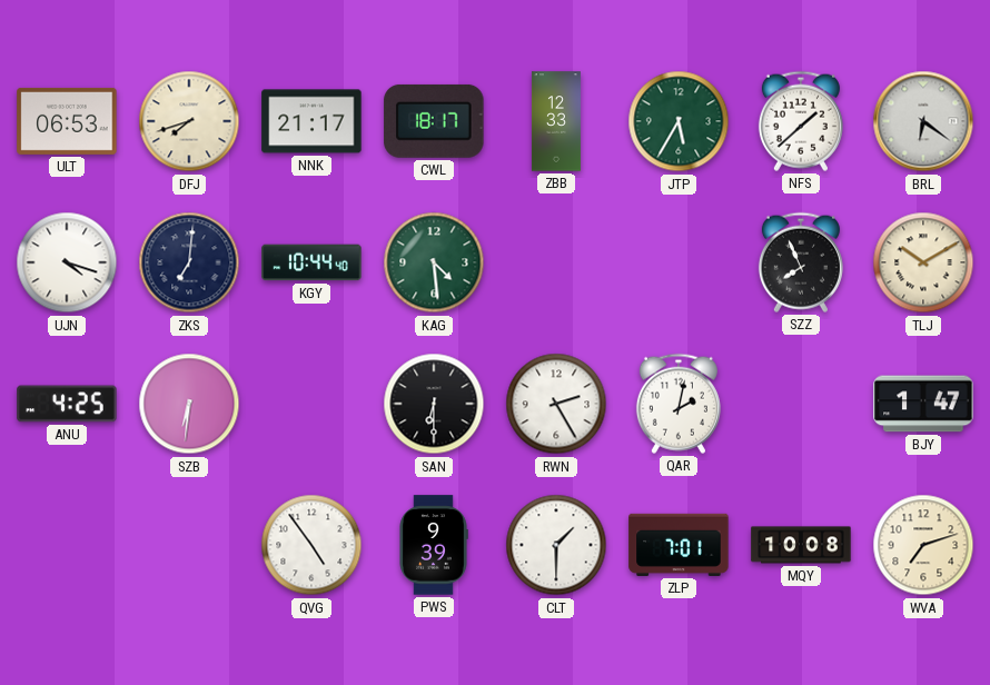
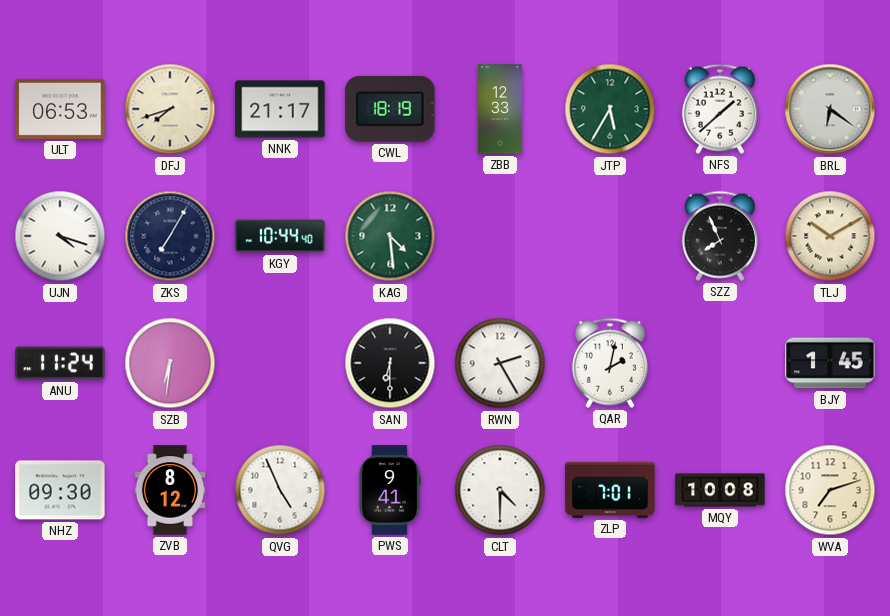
CWL: 18:17 -> 18:19
ZKS: 7:01 -> 7:05
ANU: 4:25 -> 11:24
BJY: 1:47 -> 1:45
NHZ: none -> 09:30
ZVB: none -> 8:12
QVG: 4:54 -> 4:56
PWS: 9:39 -> 9:41
CLT: 1:30 -> 4:30
